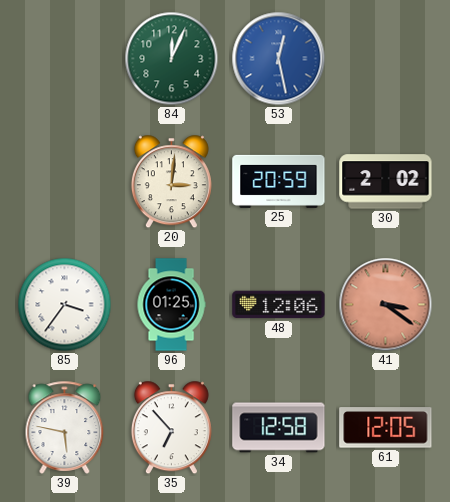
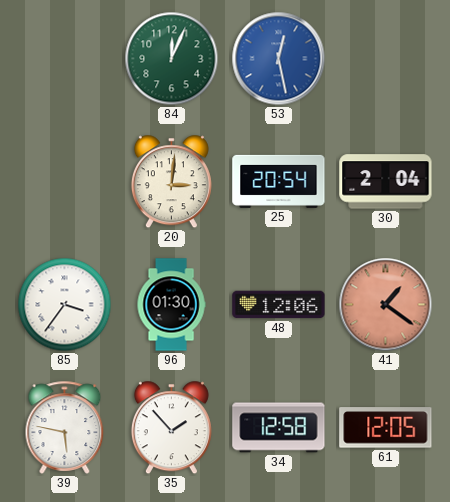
25: 20:59 -> 20:54
30: 2:02 -> 2:04
96: 01:25 -> 01:30
41: 3:21 -> 1:21
35: 6:53 -> 1:53
